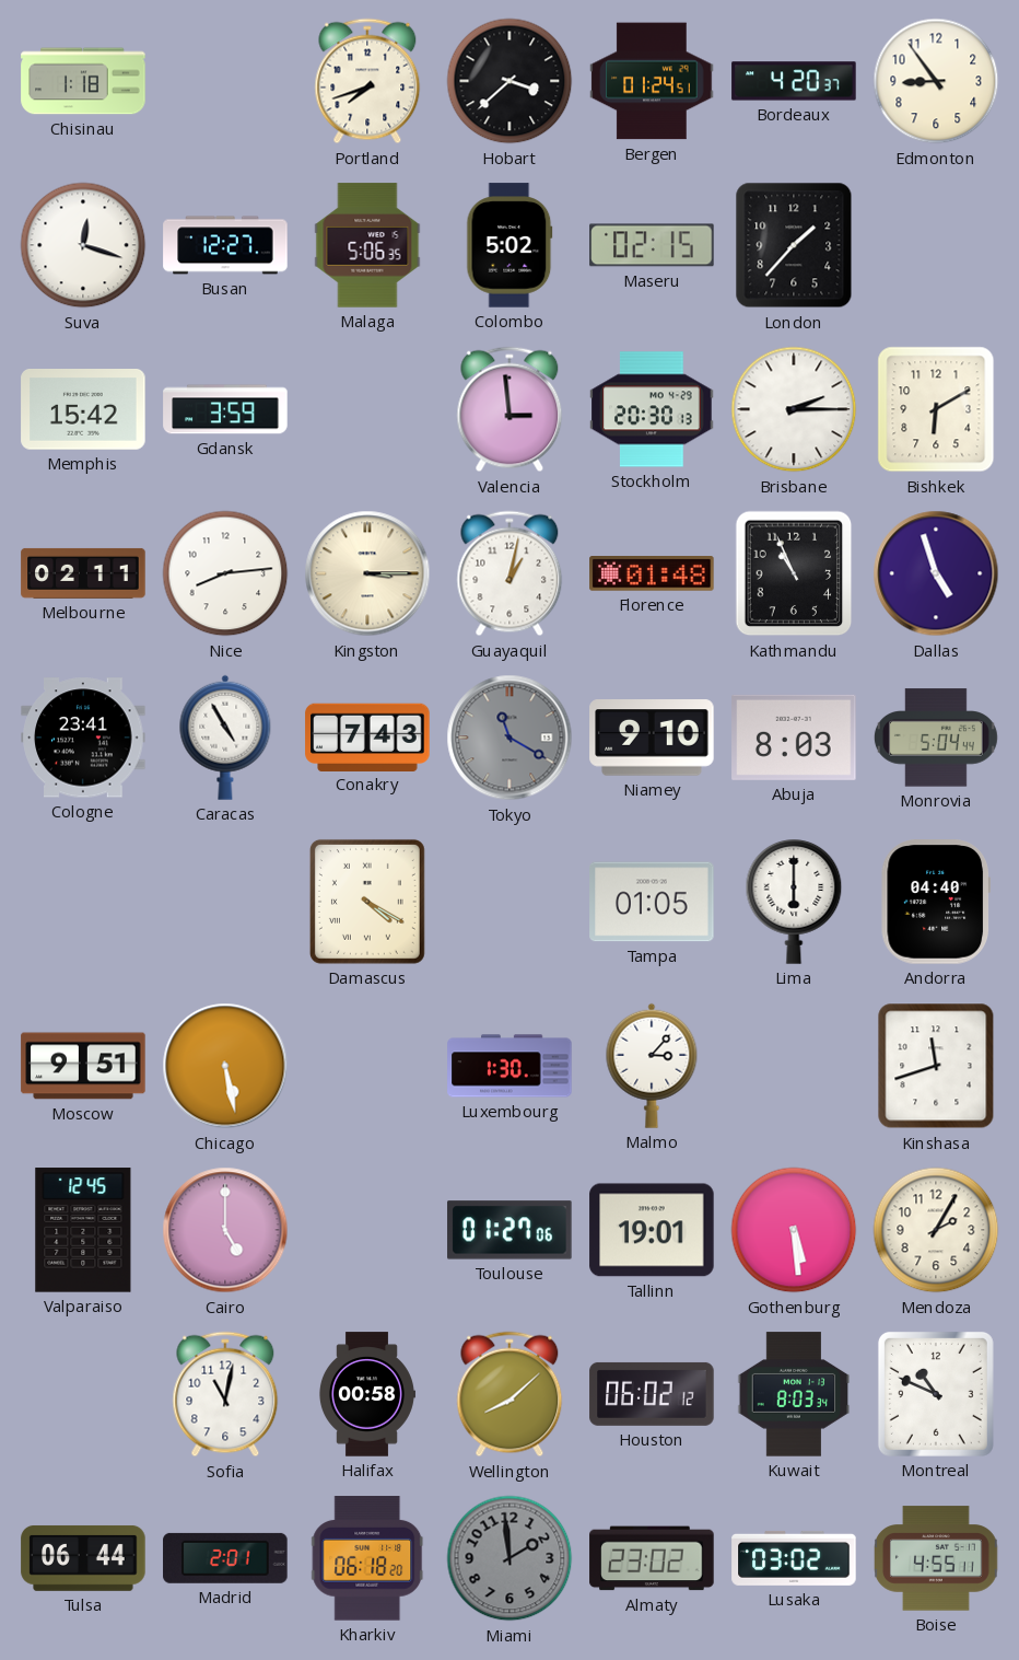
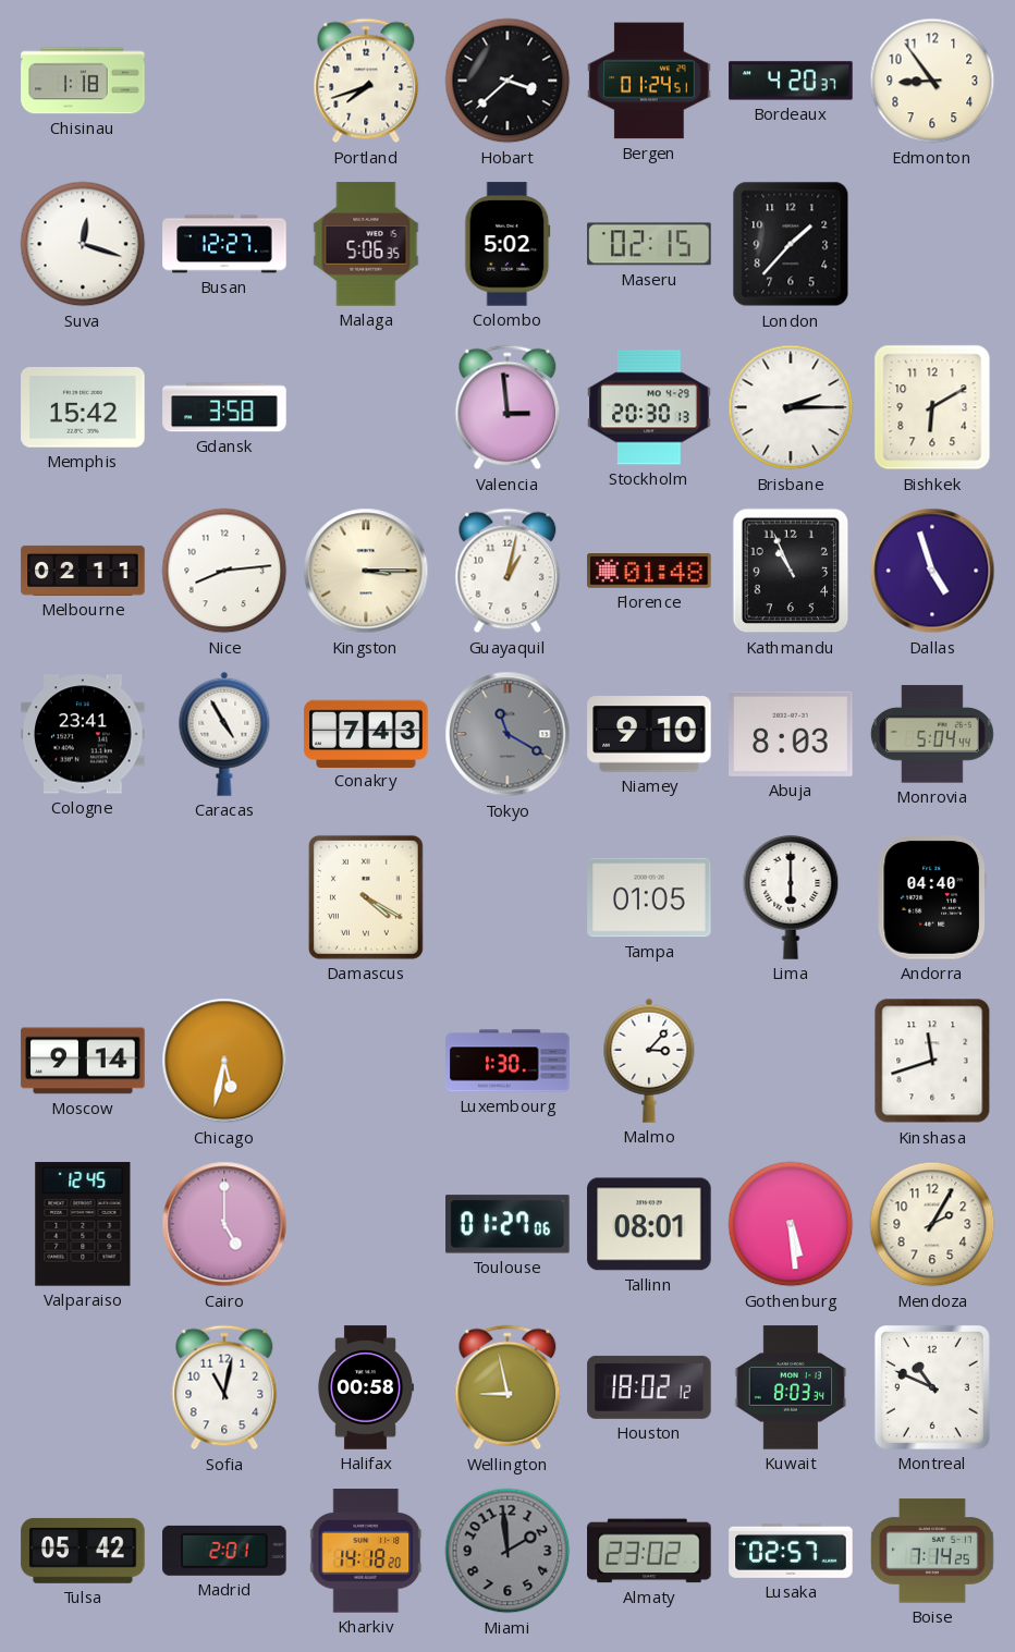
Gdansk: 3:59 -> 3:58
Moscow: 9:51 -> 9:14
Chicago: 5:28 -> 5:32
Tallinn: 19:01 -> 08:01
Wellington: 8:08 -> 8:58
Houston: 06:02 -> 18:02
Tulsa: 06:44 -> 05:42
Kharkiv: 06:18 -> 14:18
Lusaka: 03:02 -> 02:57
Boise: 4:55 -> 7:14
